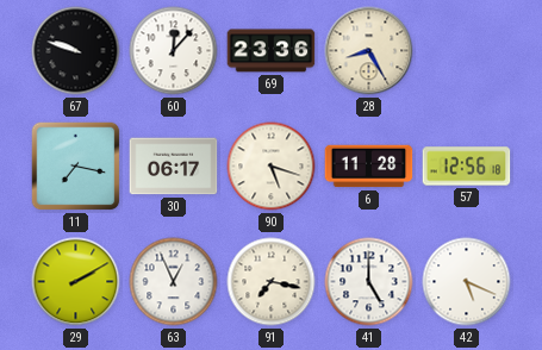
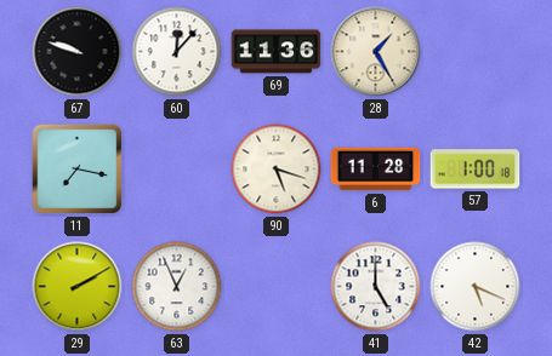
69: 23:36 -> 11:36
28: 8:25 -> 1:25
30: 06:17 -> none
57: 12:56 -> 1:00
91: 7:17 -> none
